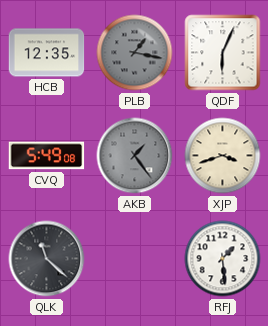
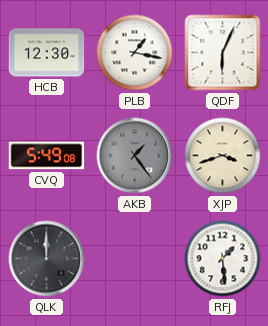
HCB: 12:35 -> 12:30
PLB dial: grey -> white
QLK: 11:22 -> 12:00
